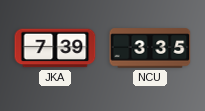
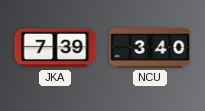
NCU: 3:35 -> 3:40
